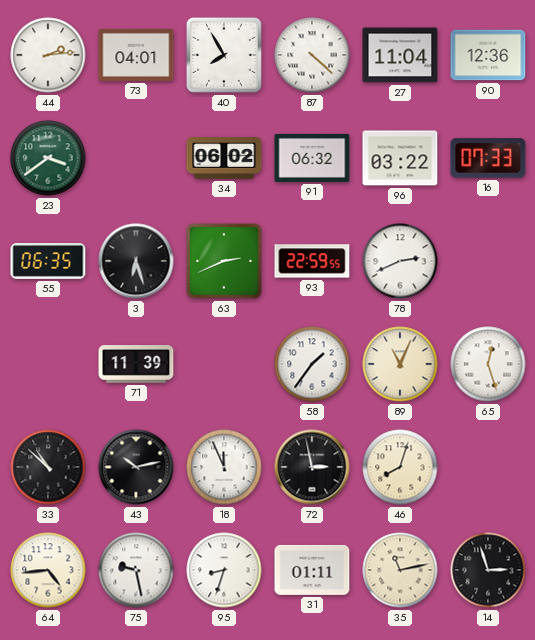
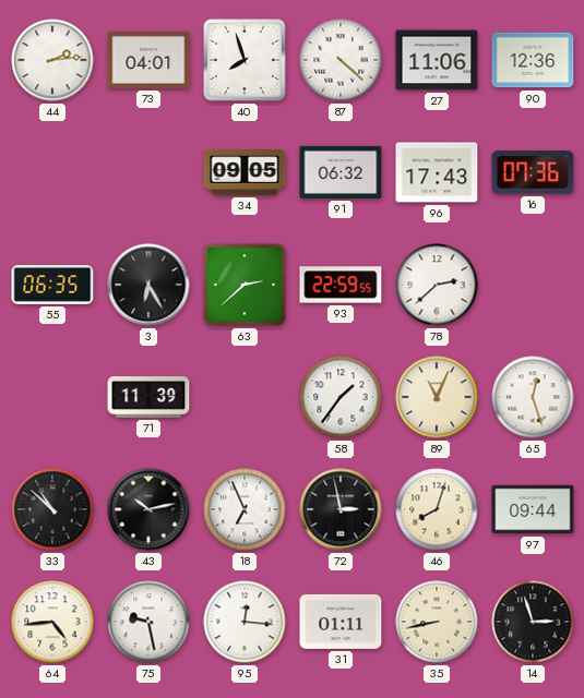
40: 7:55 -> 7:57
27: 11:04 -> 11:06
23: 3:39 -> none
34: 06:02 -> 09:05
96: 03:22 -> 17:43
16: 07:33 -> 07:36
3: 6:27 -> 6:25
63: 2:41 -> 2:38
78: 2:41 -> 2:38
18: 11:56 -> 6:56
97: none -> 09:44
95: 8:33 -> 12:16
35: 11:13 -> 8:43
